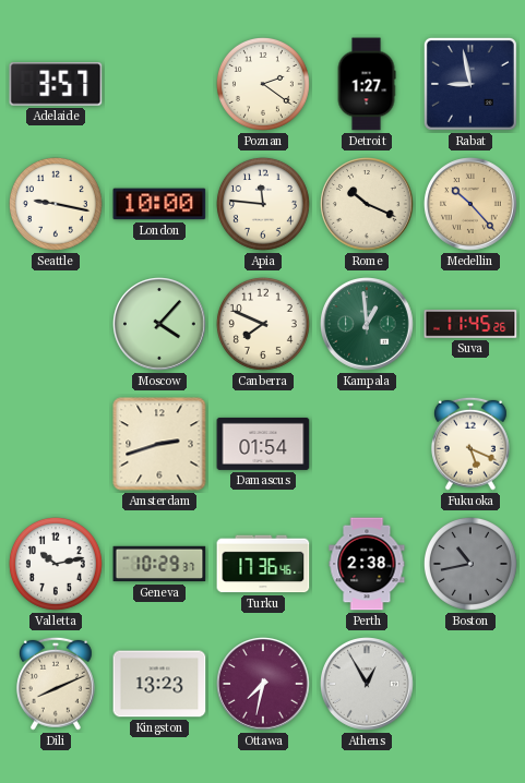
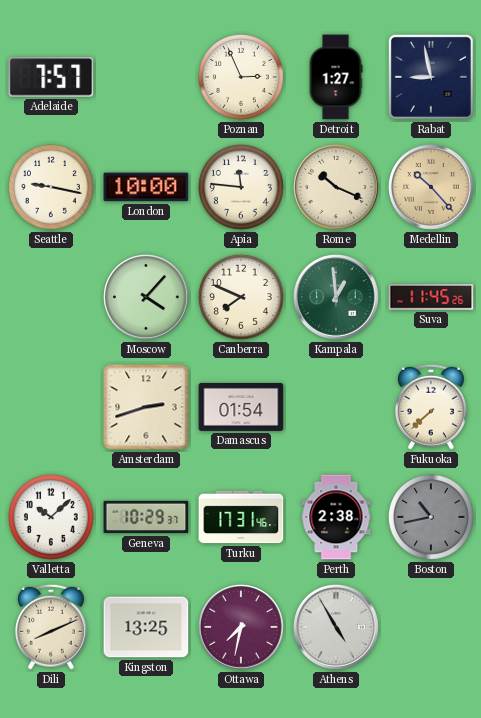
Adelaide: 3:57 -> 7:57
Poznan: 2:21 -> 2:56
Fukuoka: 5:19 -> 7:38
Valletta: 10:13 -> 10:08
Turku: 17:36 -> 17:31
Kingston: 13:23 -> 13:25
Athens: 12:55 -> 4:55
